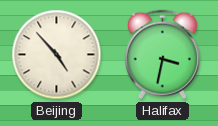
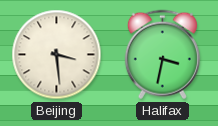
Beijing: 4:53 -> 3:29
